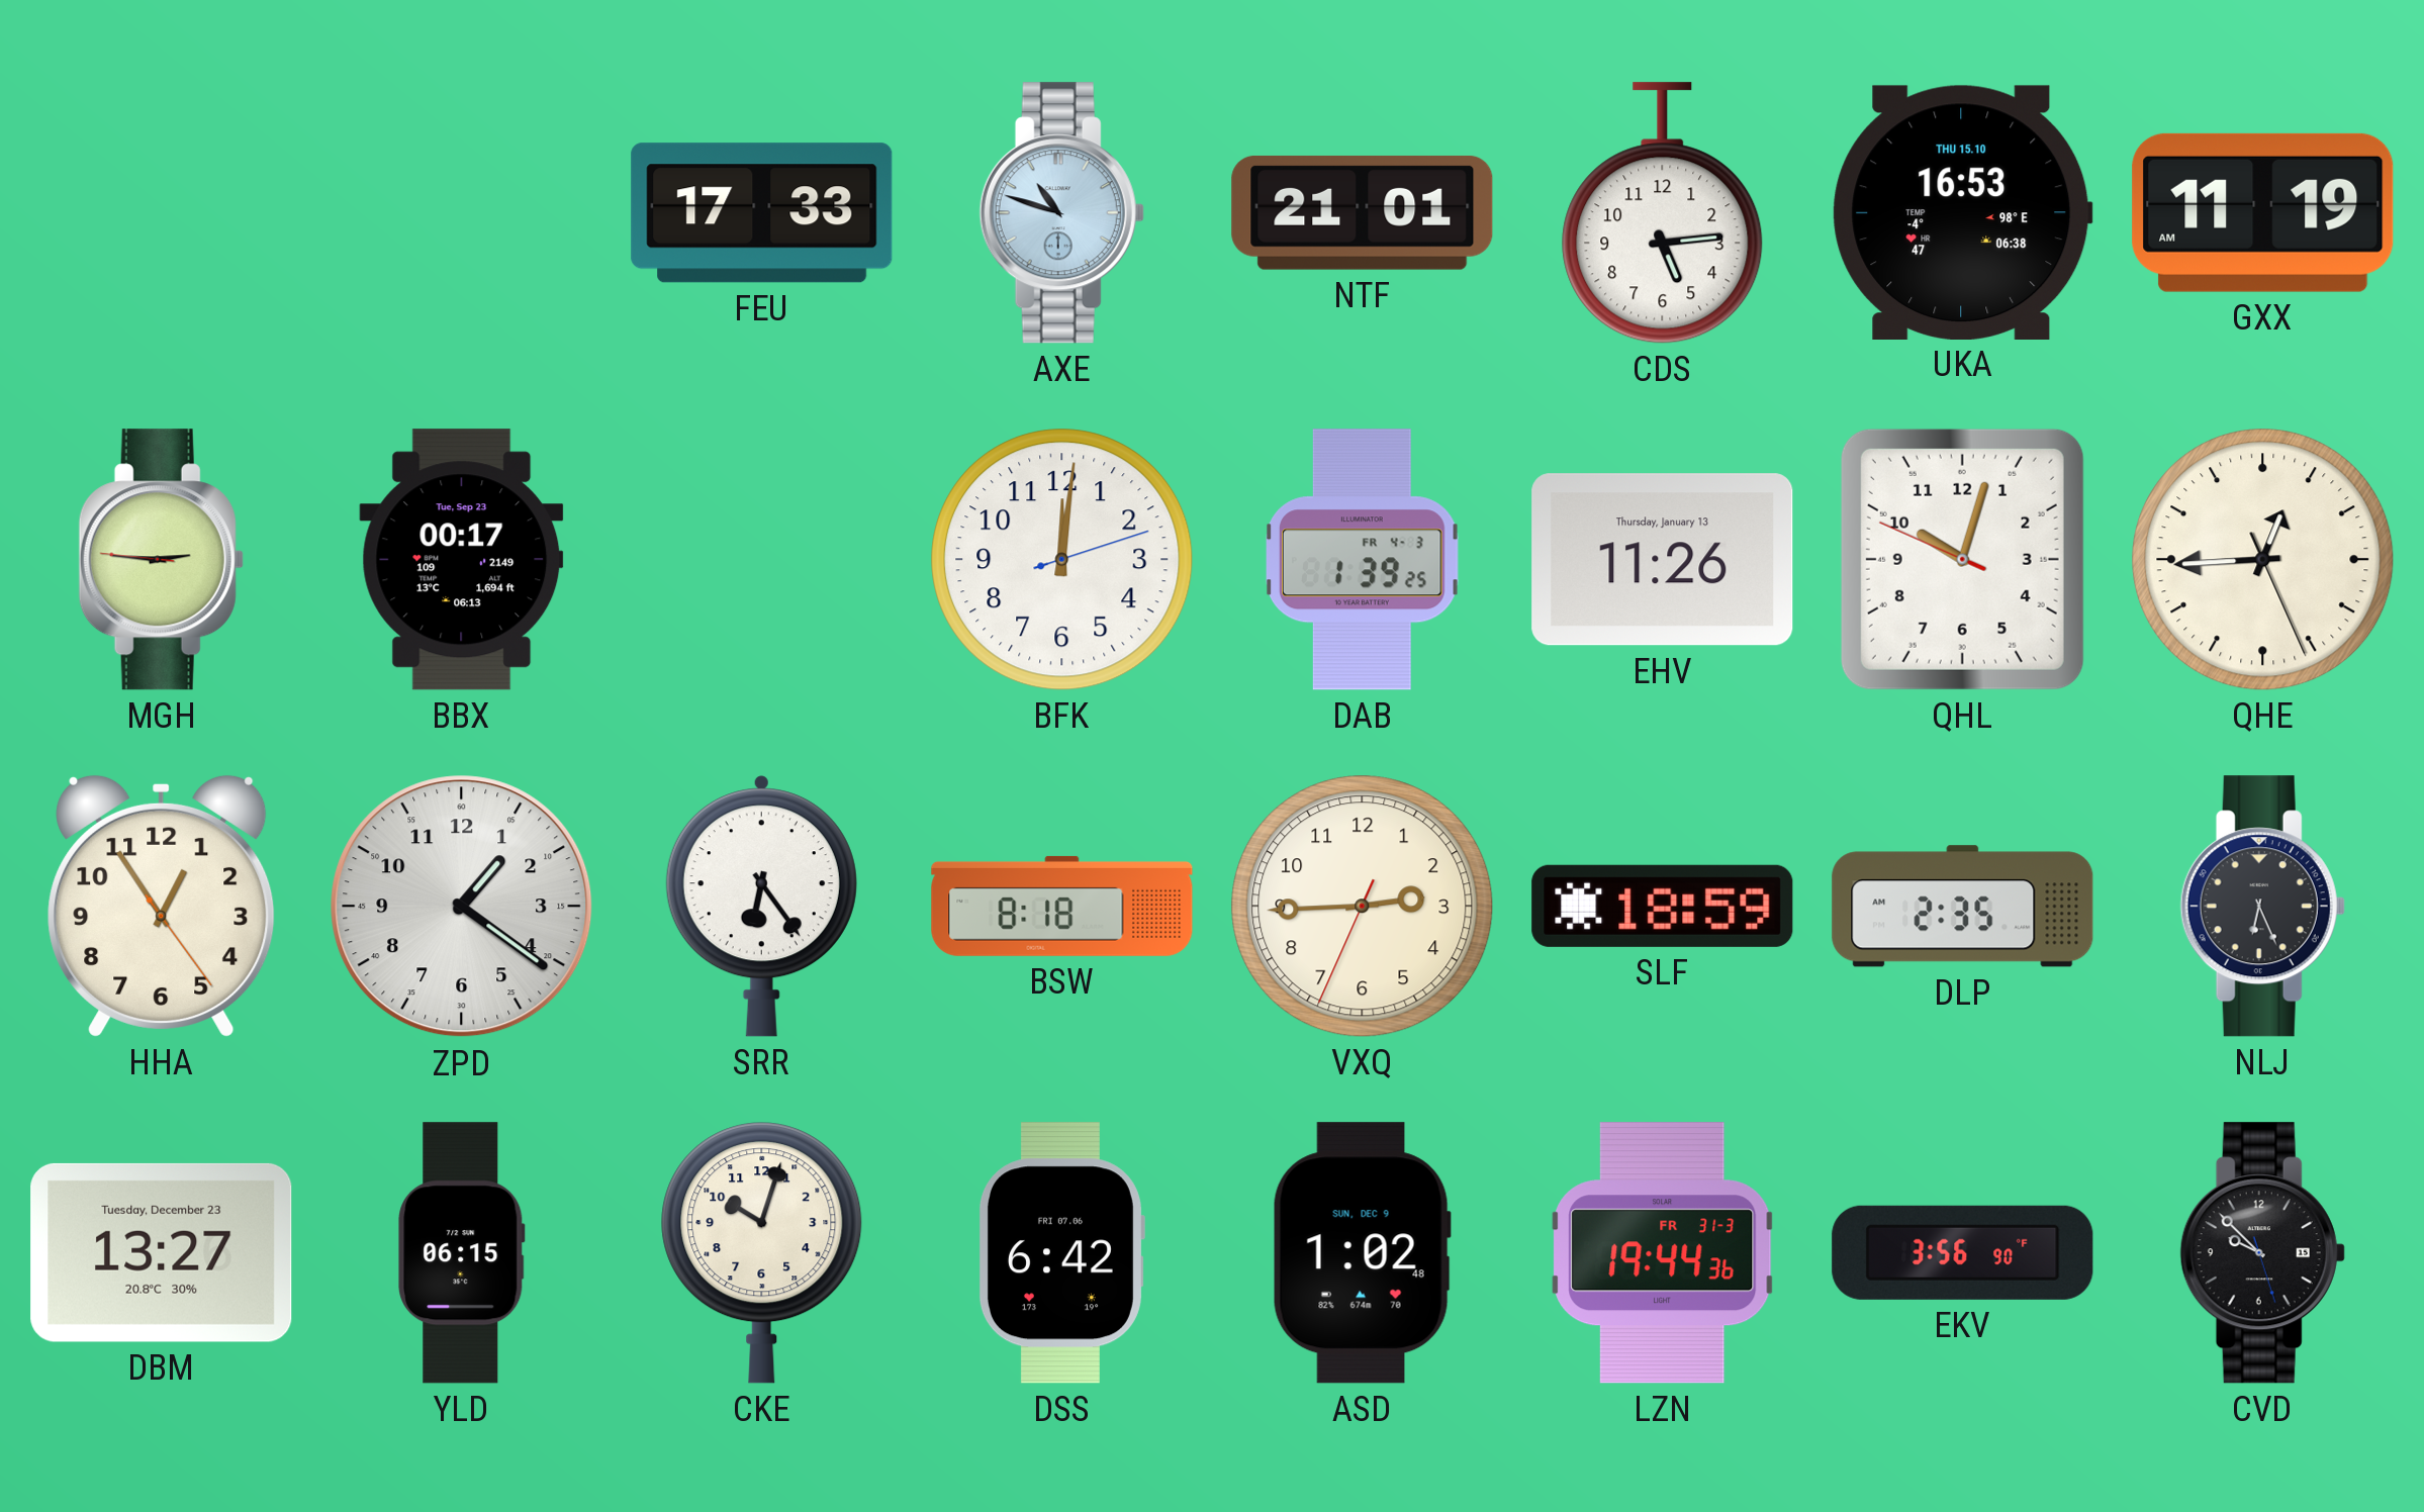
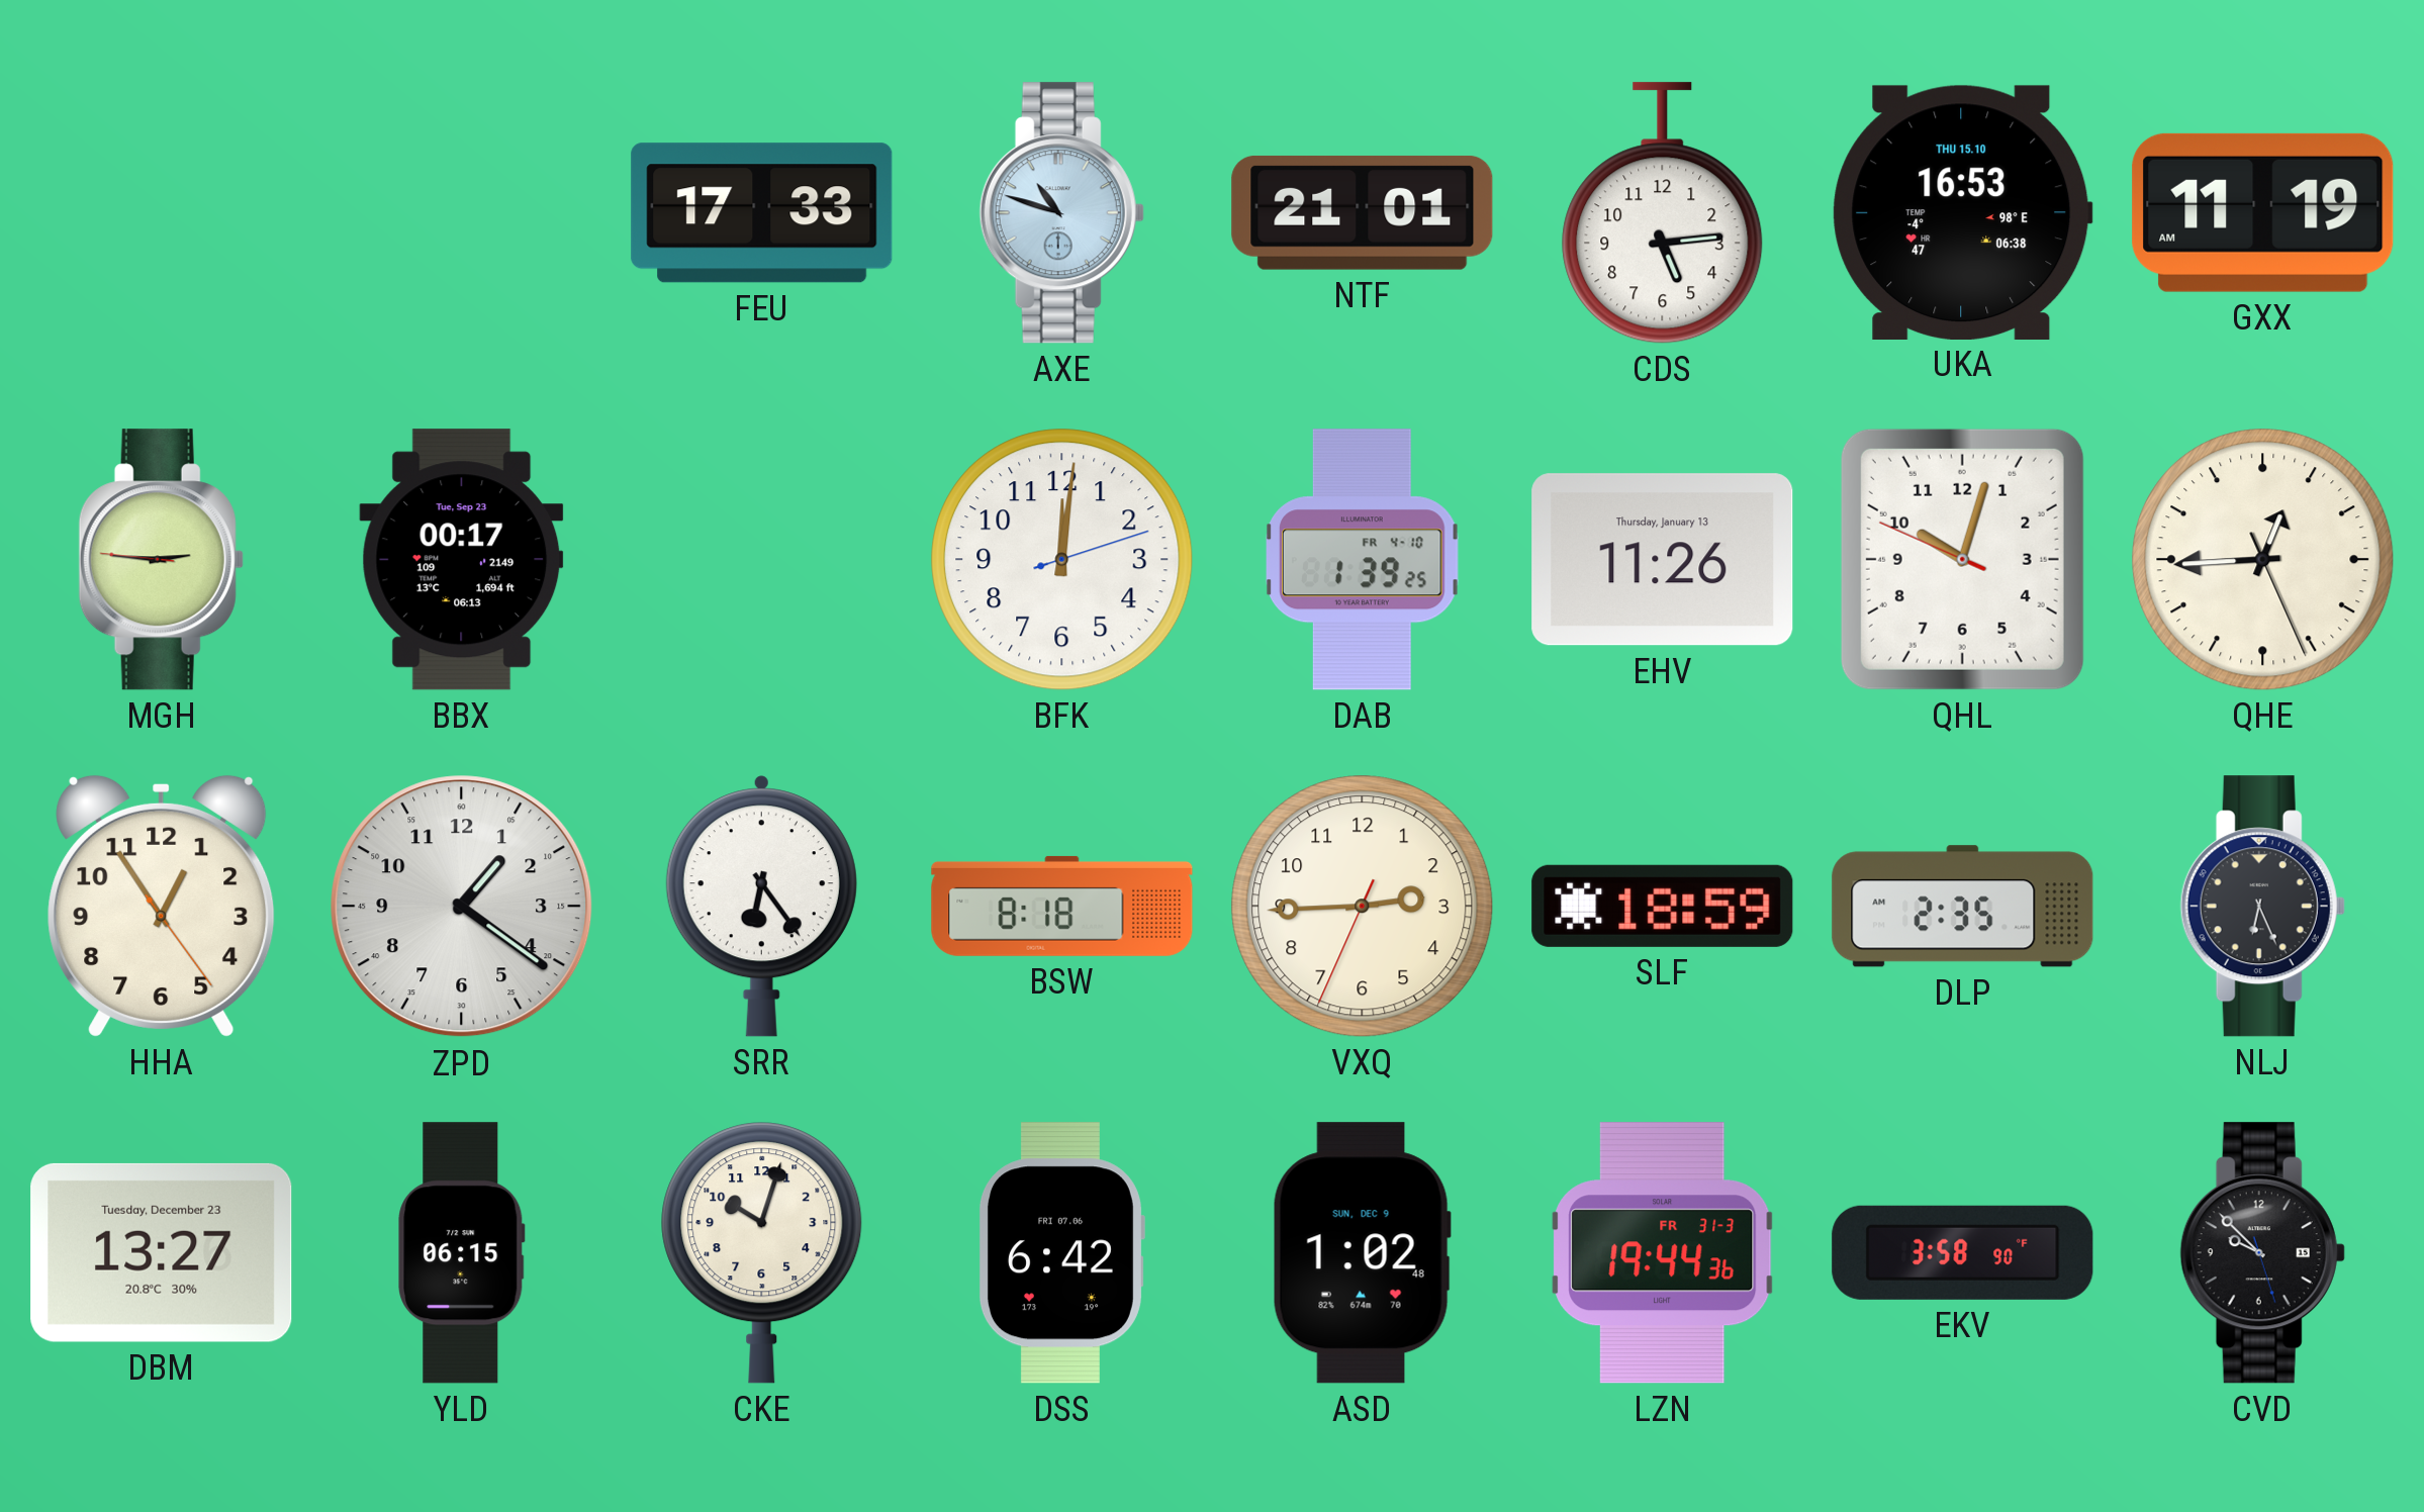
DAB date: FR 4-3 -> FR 4-10
EKV: 3:56 -> 3:58
